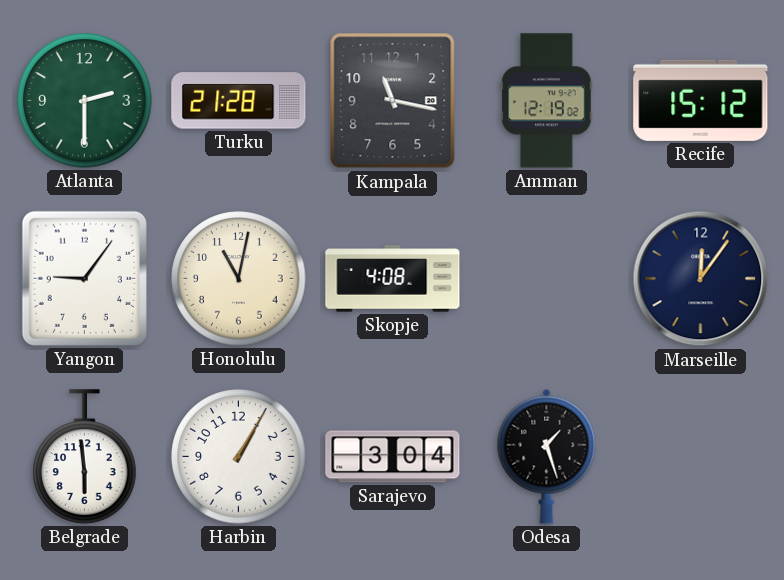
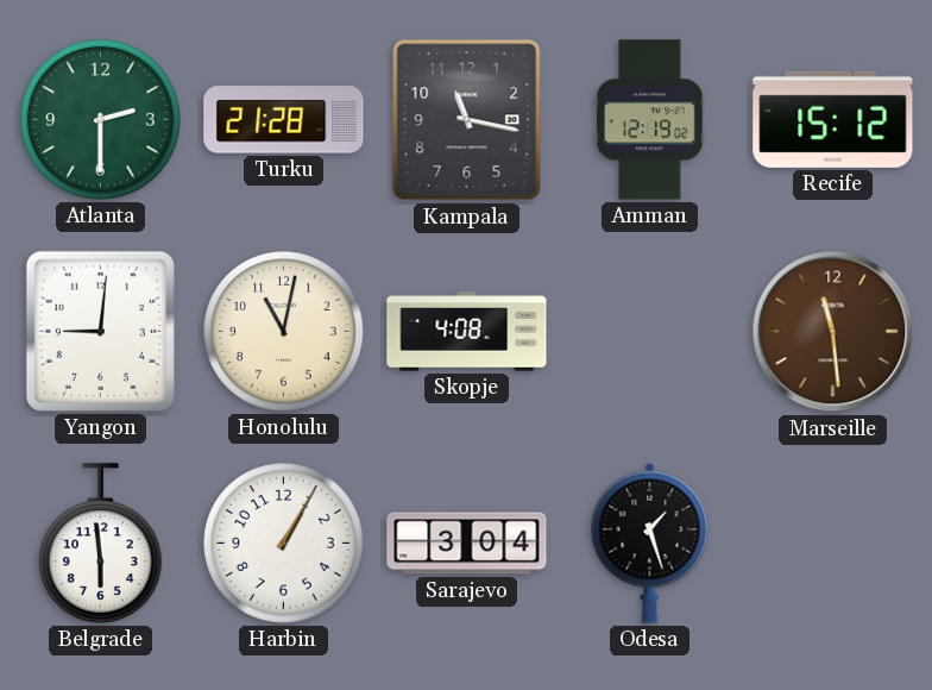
Yangon: 9:06 -> 9:01
Marseille: 12:06 -> 11:29
Marseille dial: navy -> brown
